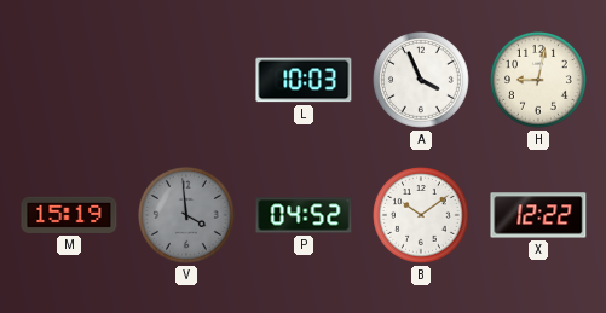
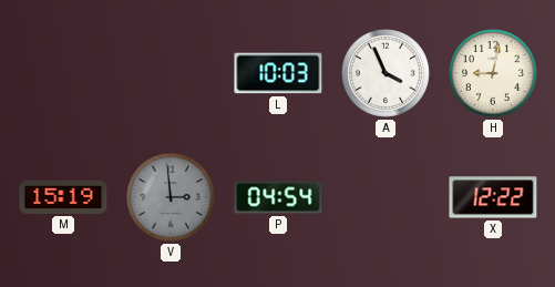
V: 3:59 -> 2:59
P: 04:52 -> 04:54
B: 10:09 -> none
